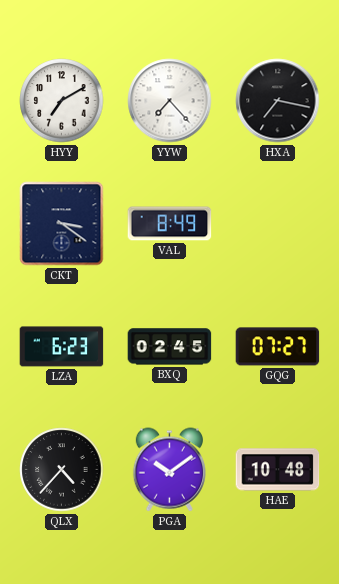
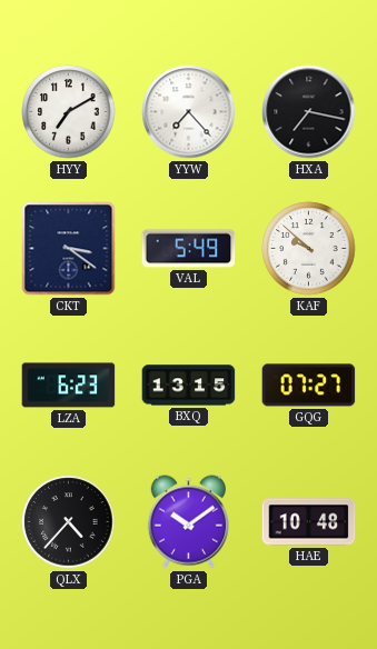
VAL: 8:49 -> 5:49
KAF: none -> 9:52
BXQ: 02:45 -> 13:15
